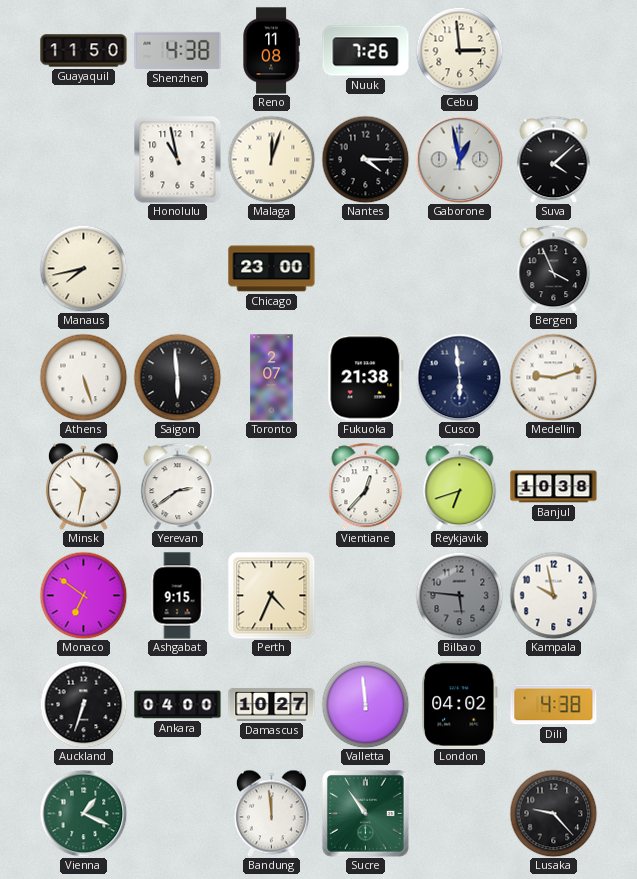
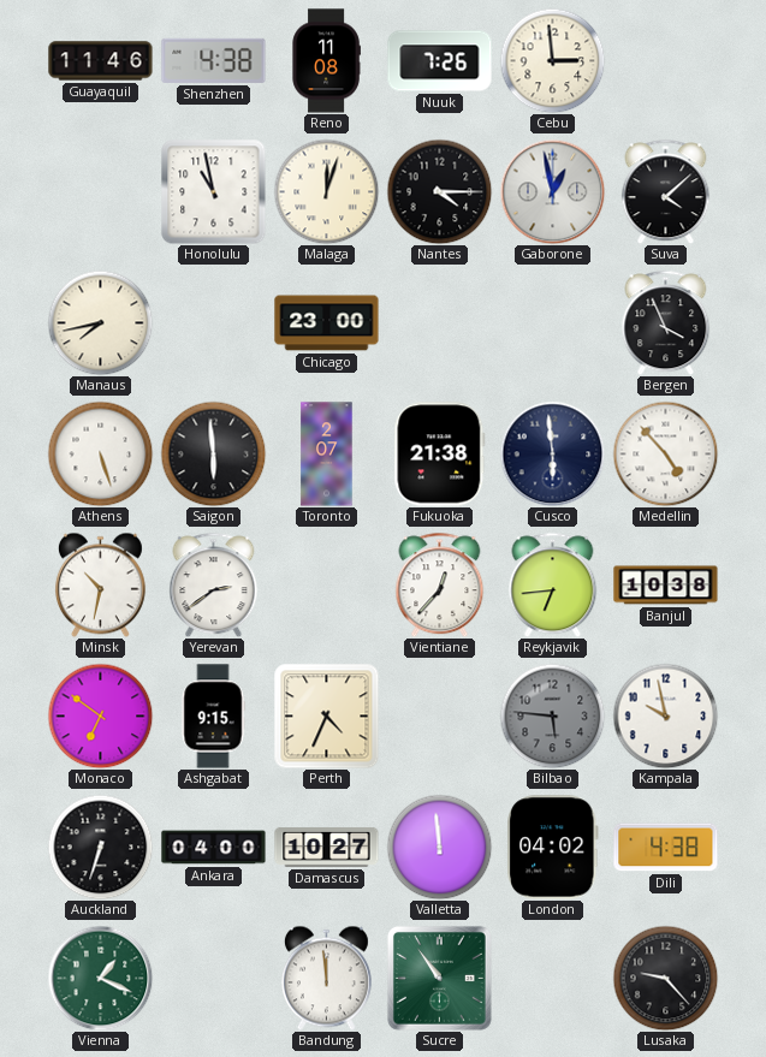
Guayaquil: 11:50 -> 11:46
Medellin: 9:12 -> 4:53
Reykjavik: 6:42 -> 6:44
